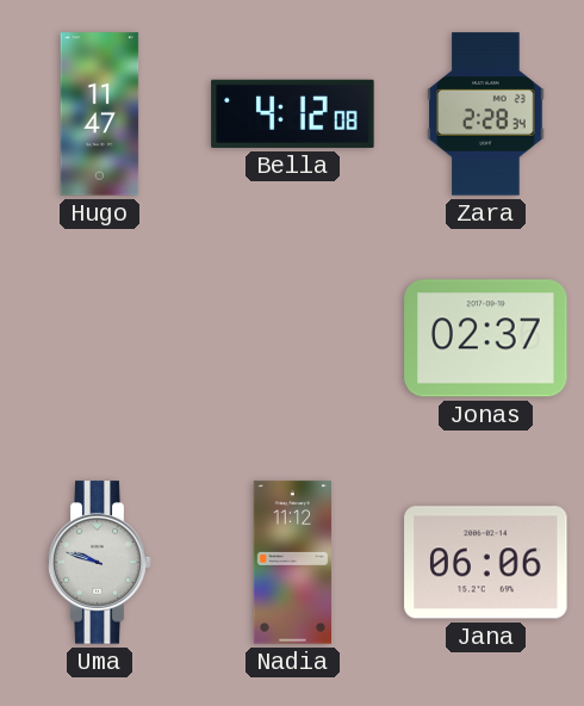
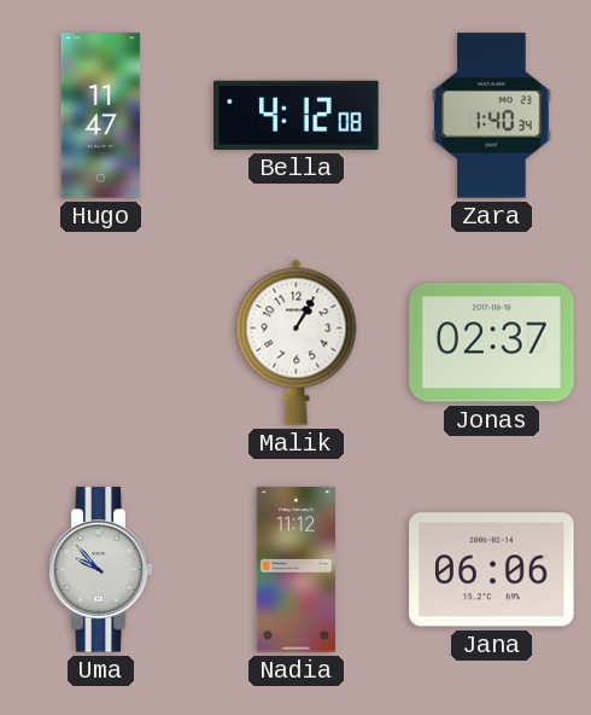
Zara: 2:28 -> 1:40
Malik: none -> 1:05
Uma: 9:48 -> 9:53
